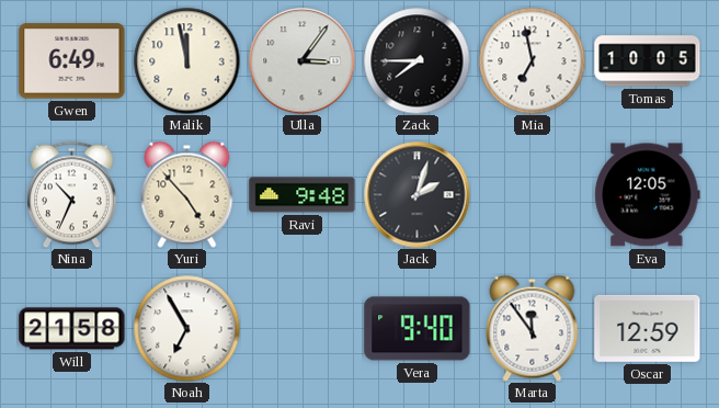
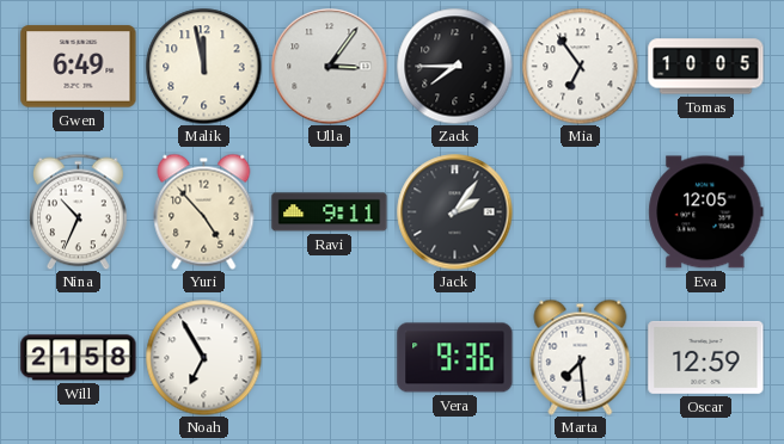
Mia: 6:58 -> 6:54
Ravi: 9:48 -> 9:11
Jack: 2:03 -> 2:06
Vera: 9:40 -> 9:36
Marta: 11:54 -> 7:29
